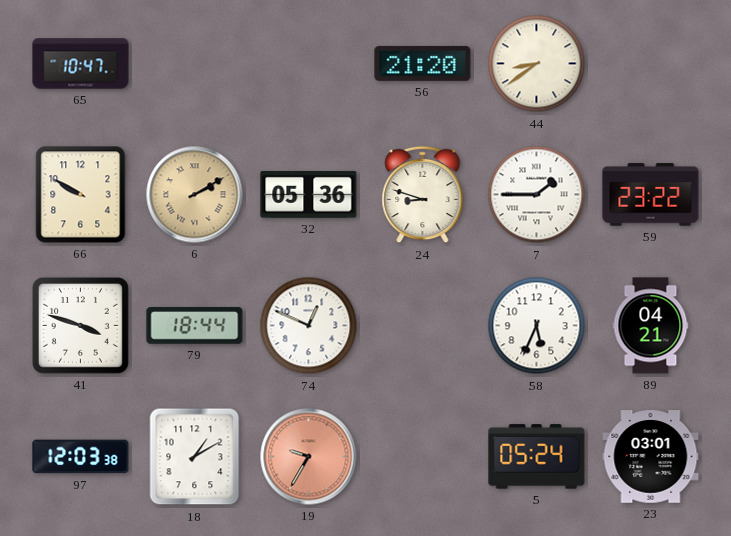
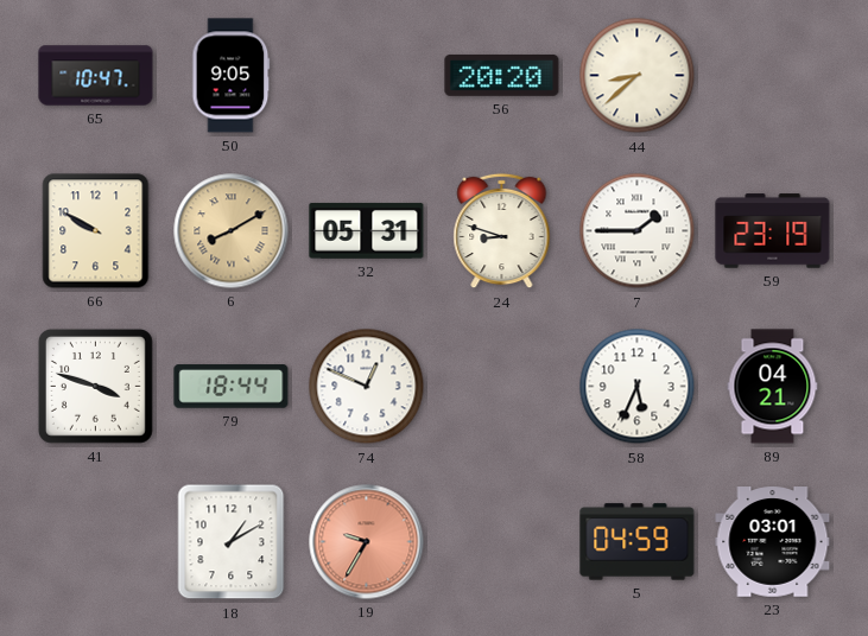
50: none -> 9:05
56: 21:20 -> 20:20
44: 8:39 -> 8:38
6: 2:10 -> 8:10
32: 05:36 -> 05:31
59: 23:22 -> 23:19
97: 12:03 -> none
5: 05:24 -> 04:59
